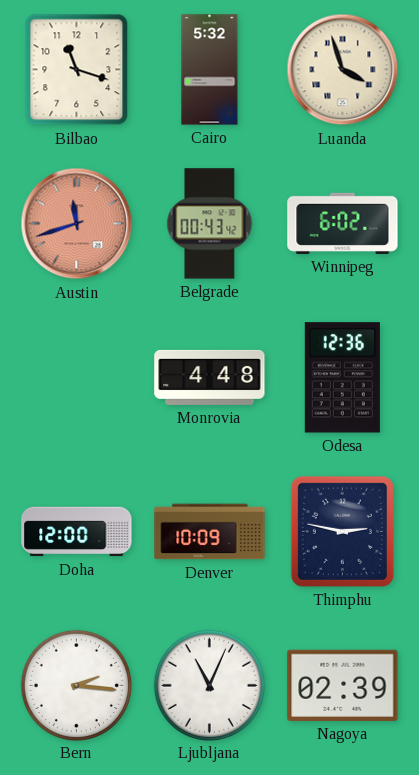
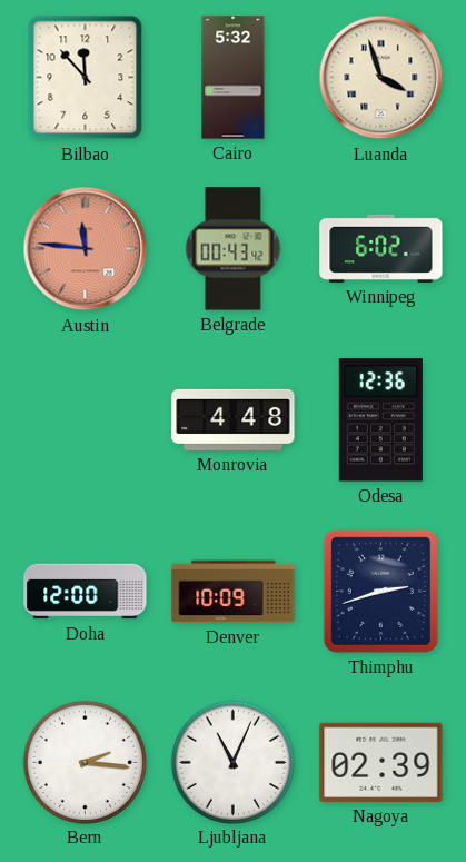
Bilbao: 11:18 -> 11:53
Austin: 11:42 -> 11:46
Thimphu: 2:47 -> 2:42
